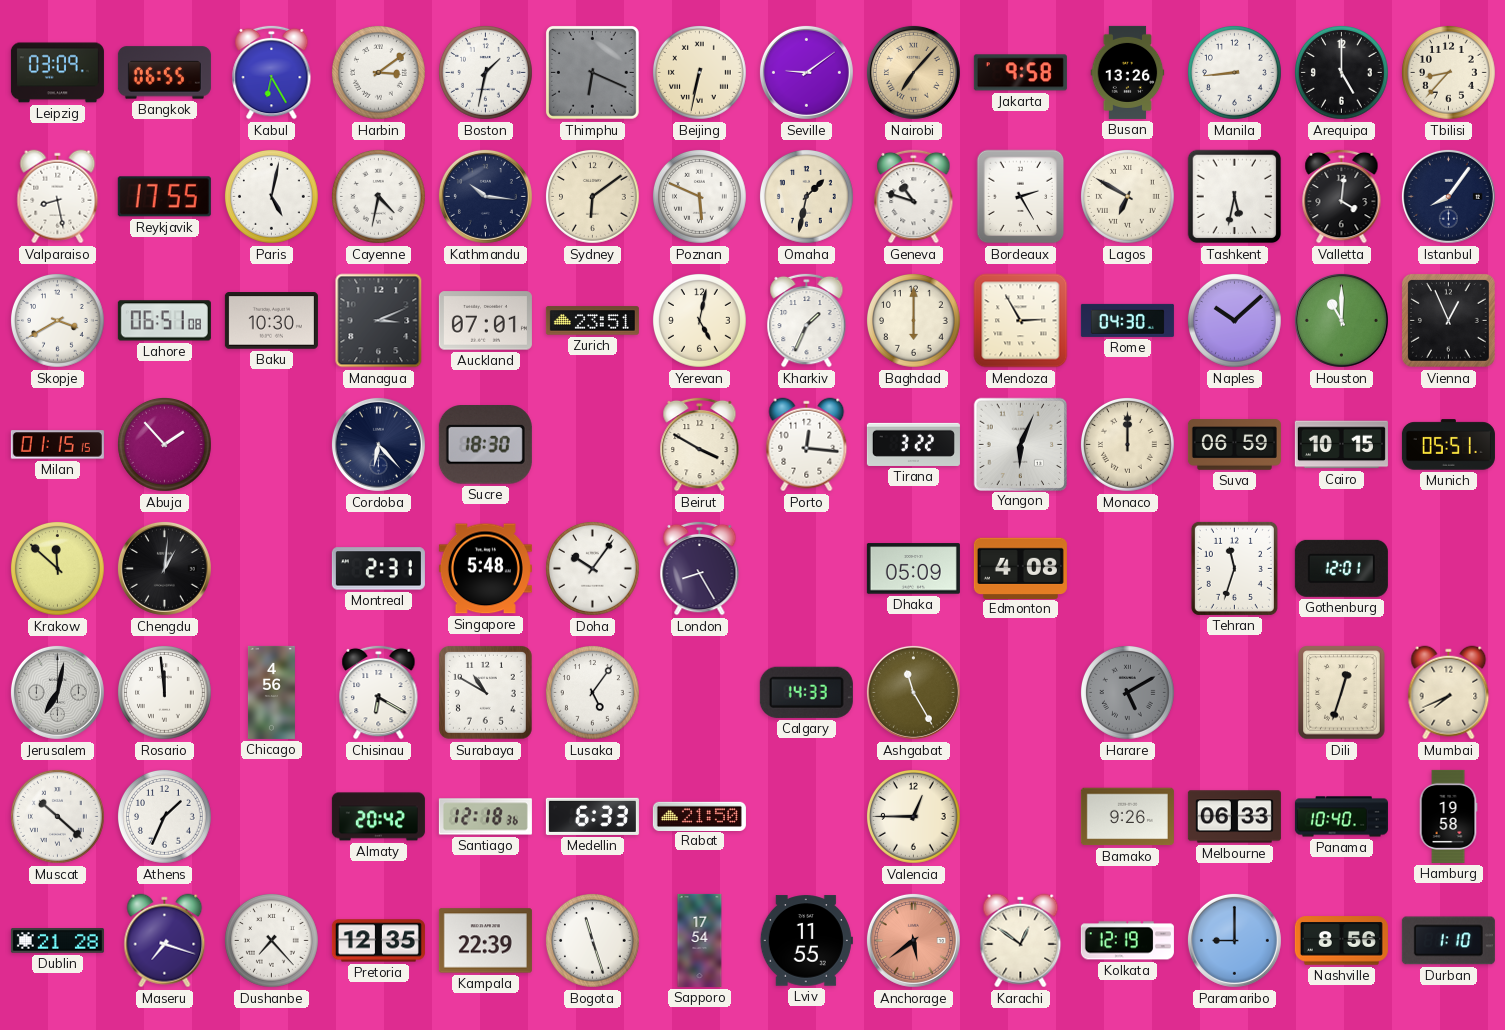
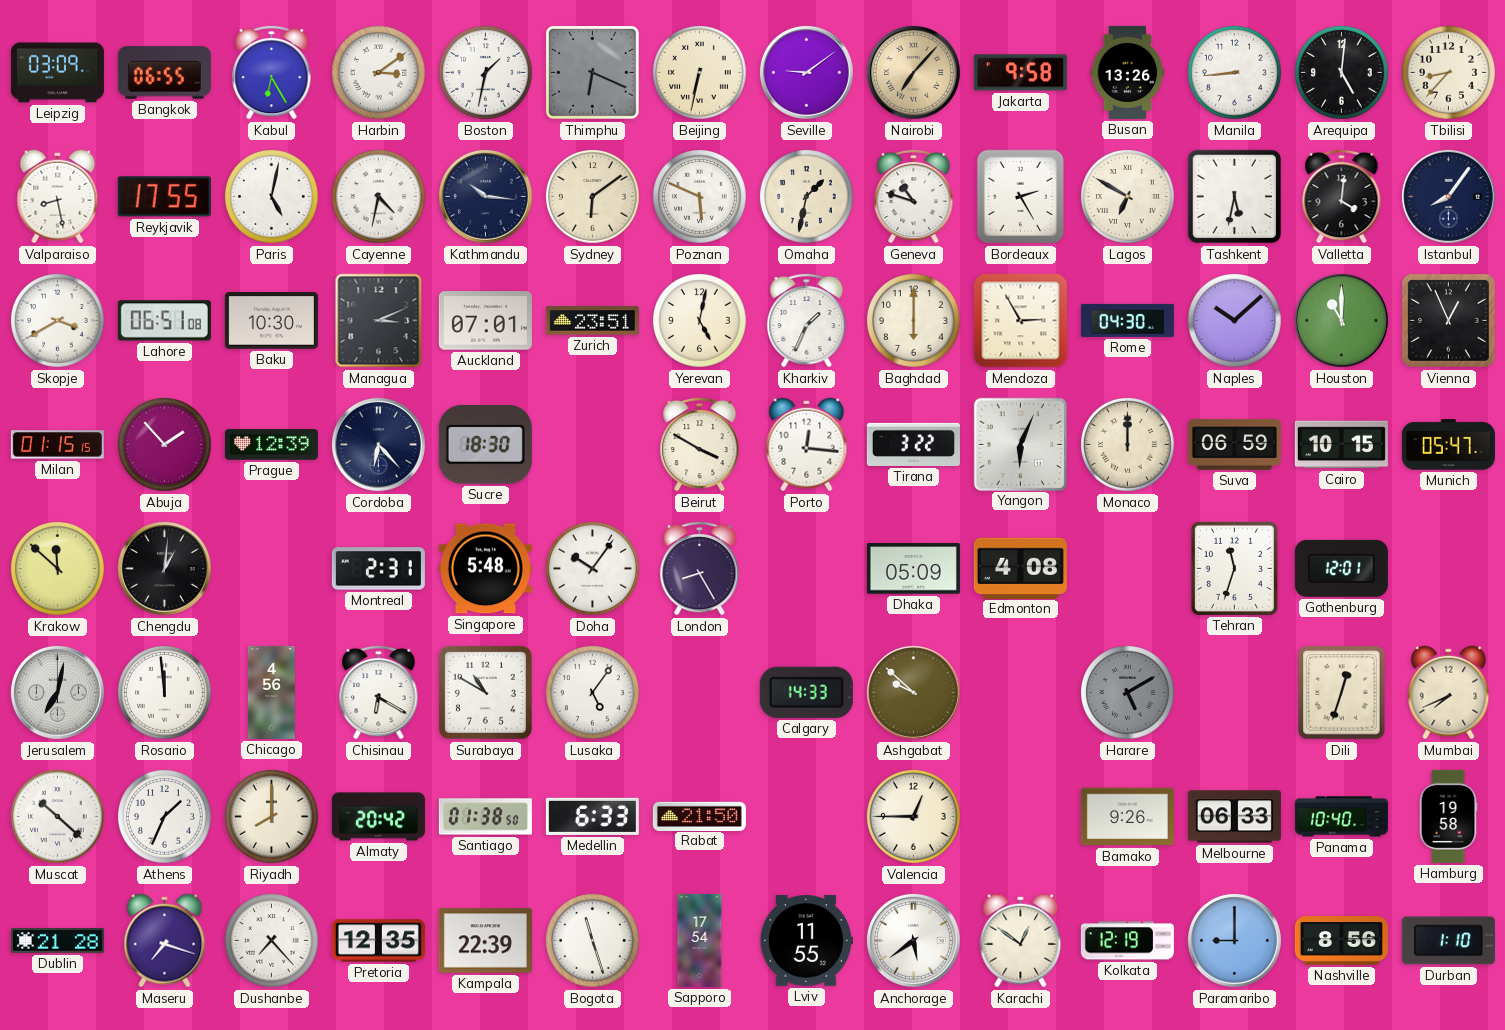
Arequipa: 5:00 -> 5:01
Prague: none -> 12:39
Munich: 05:51 -> 05:47
Ashgabat: 11:25 -> 9:52
Riyadh: none -> 8:00
Santiago: 12:18 -> 01:38
Anchorage dial: salmon -> white
